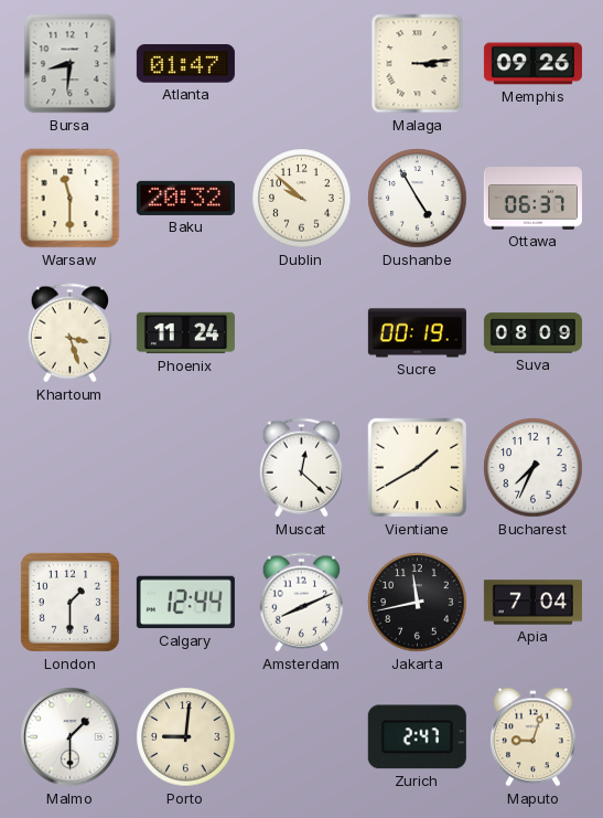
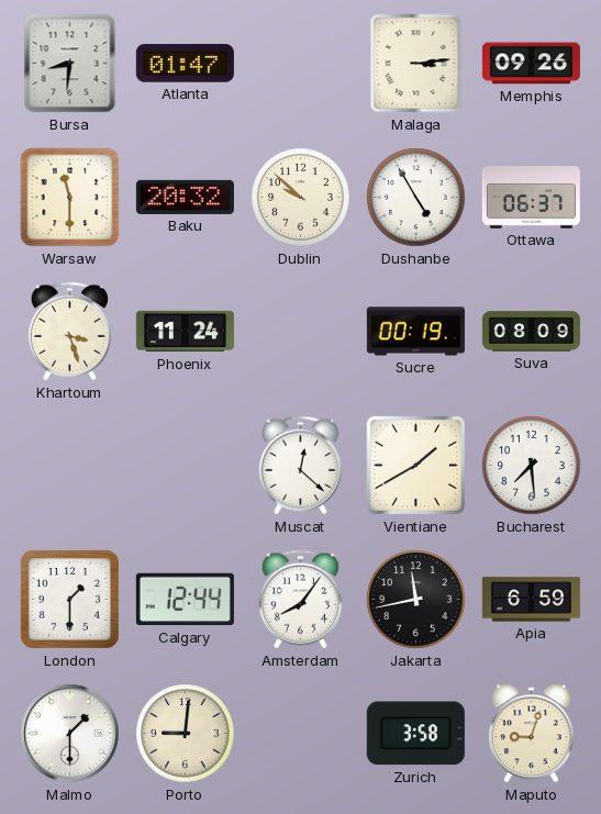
Bucharest: 7:34 -> 7:29
Amsterdam: 8:11 -> 8:06
Apia: 7:04 -> 6:59
Zurich: 2:47 -> 3:58
